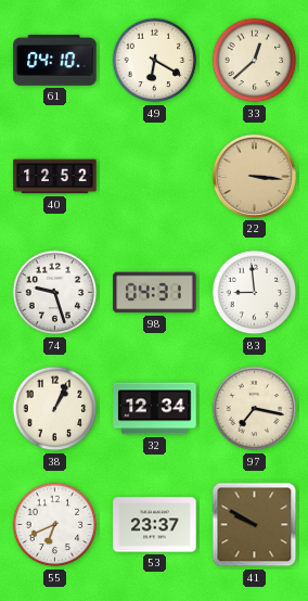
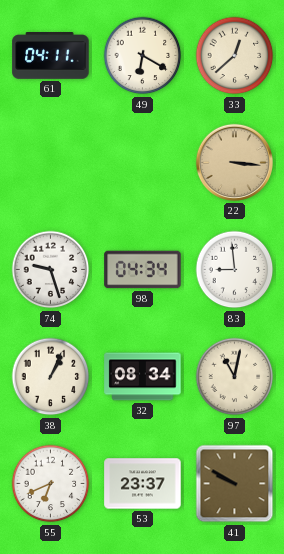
61: 04:10 -> 04:11
40: 12:52 -> none
98: 04:31 -> 04:34
32: 12:34 -> 08:34
97: 7:17 -> 11:02
